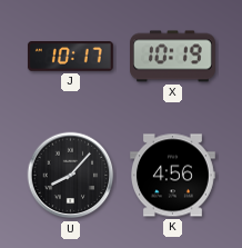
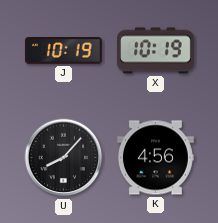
J: 10:17 -> 10:19
